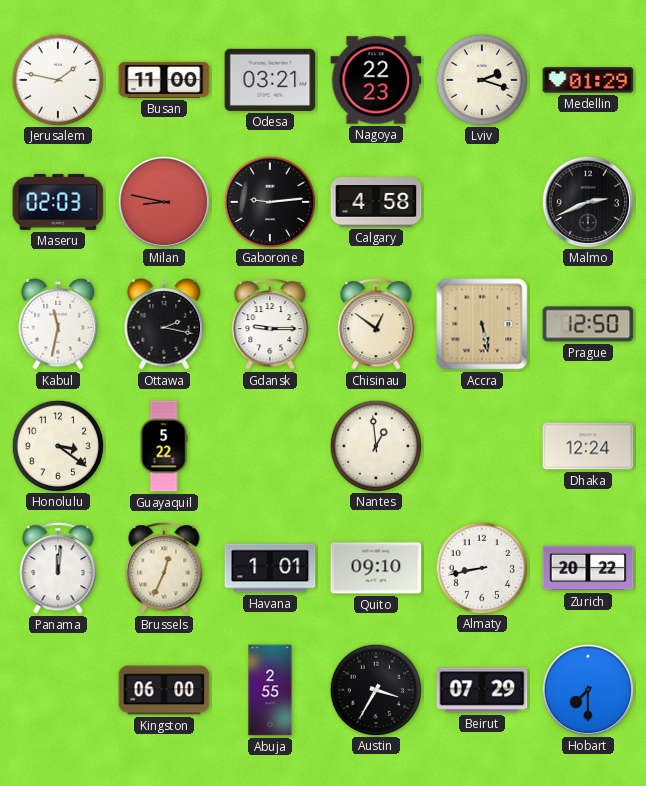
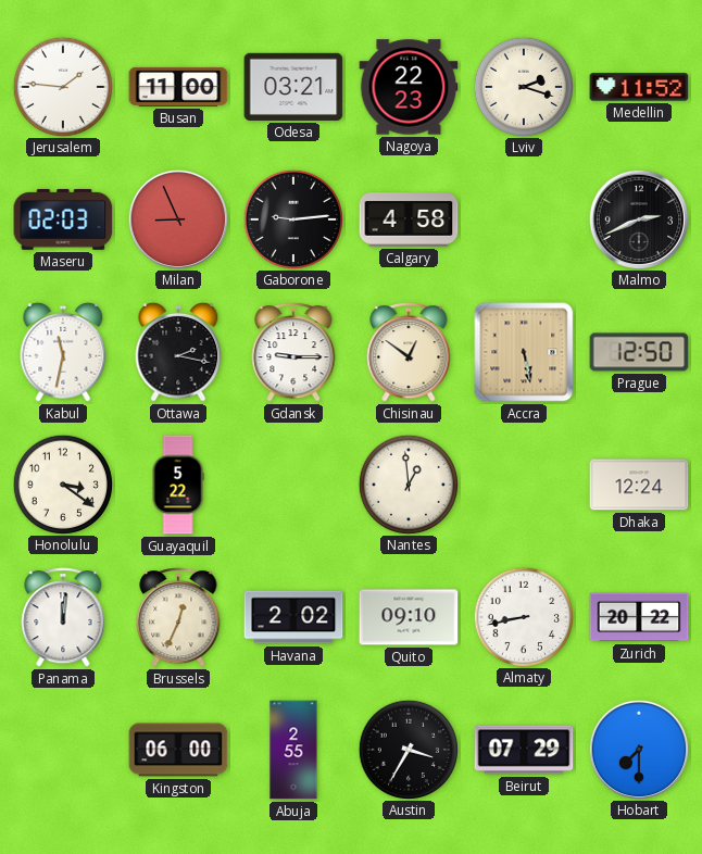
Jerusalem: 1:47 -> 1:46
Medellin: 01:29 -> 11:52
Milan: 8:47 -> 8:56
Havana: 1:01 -> 2:02
